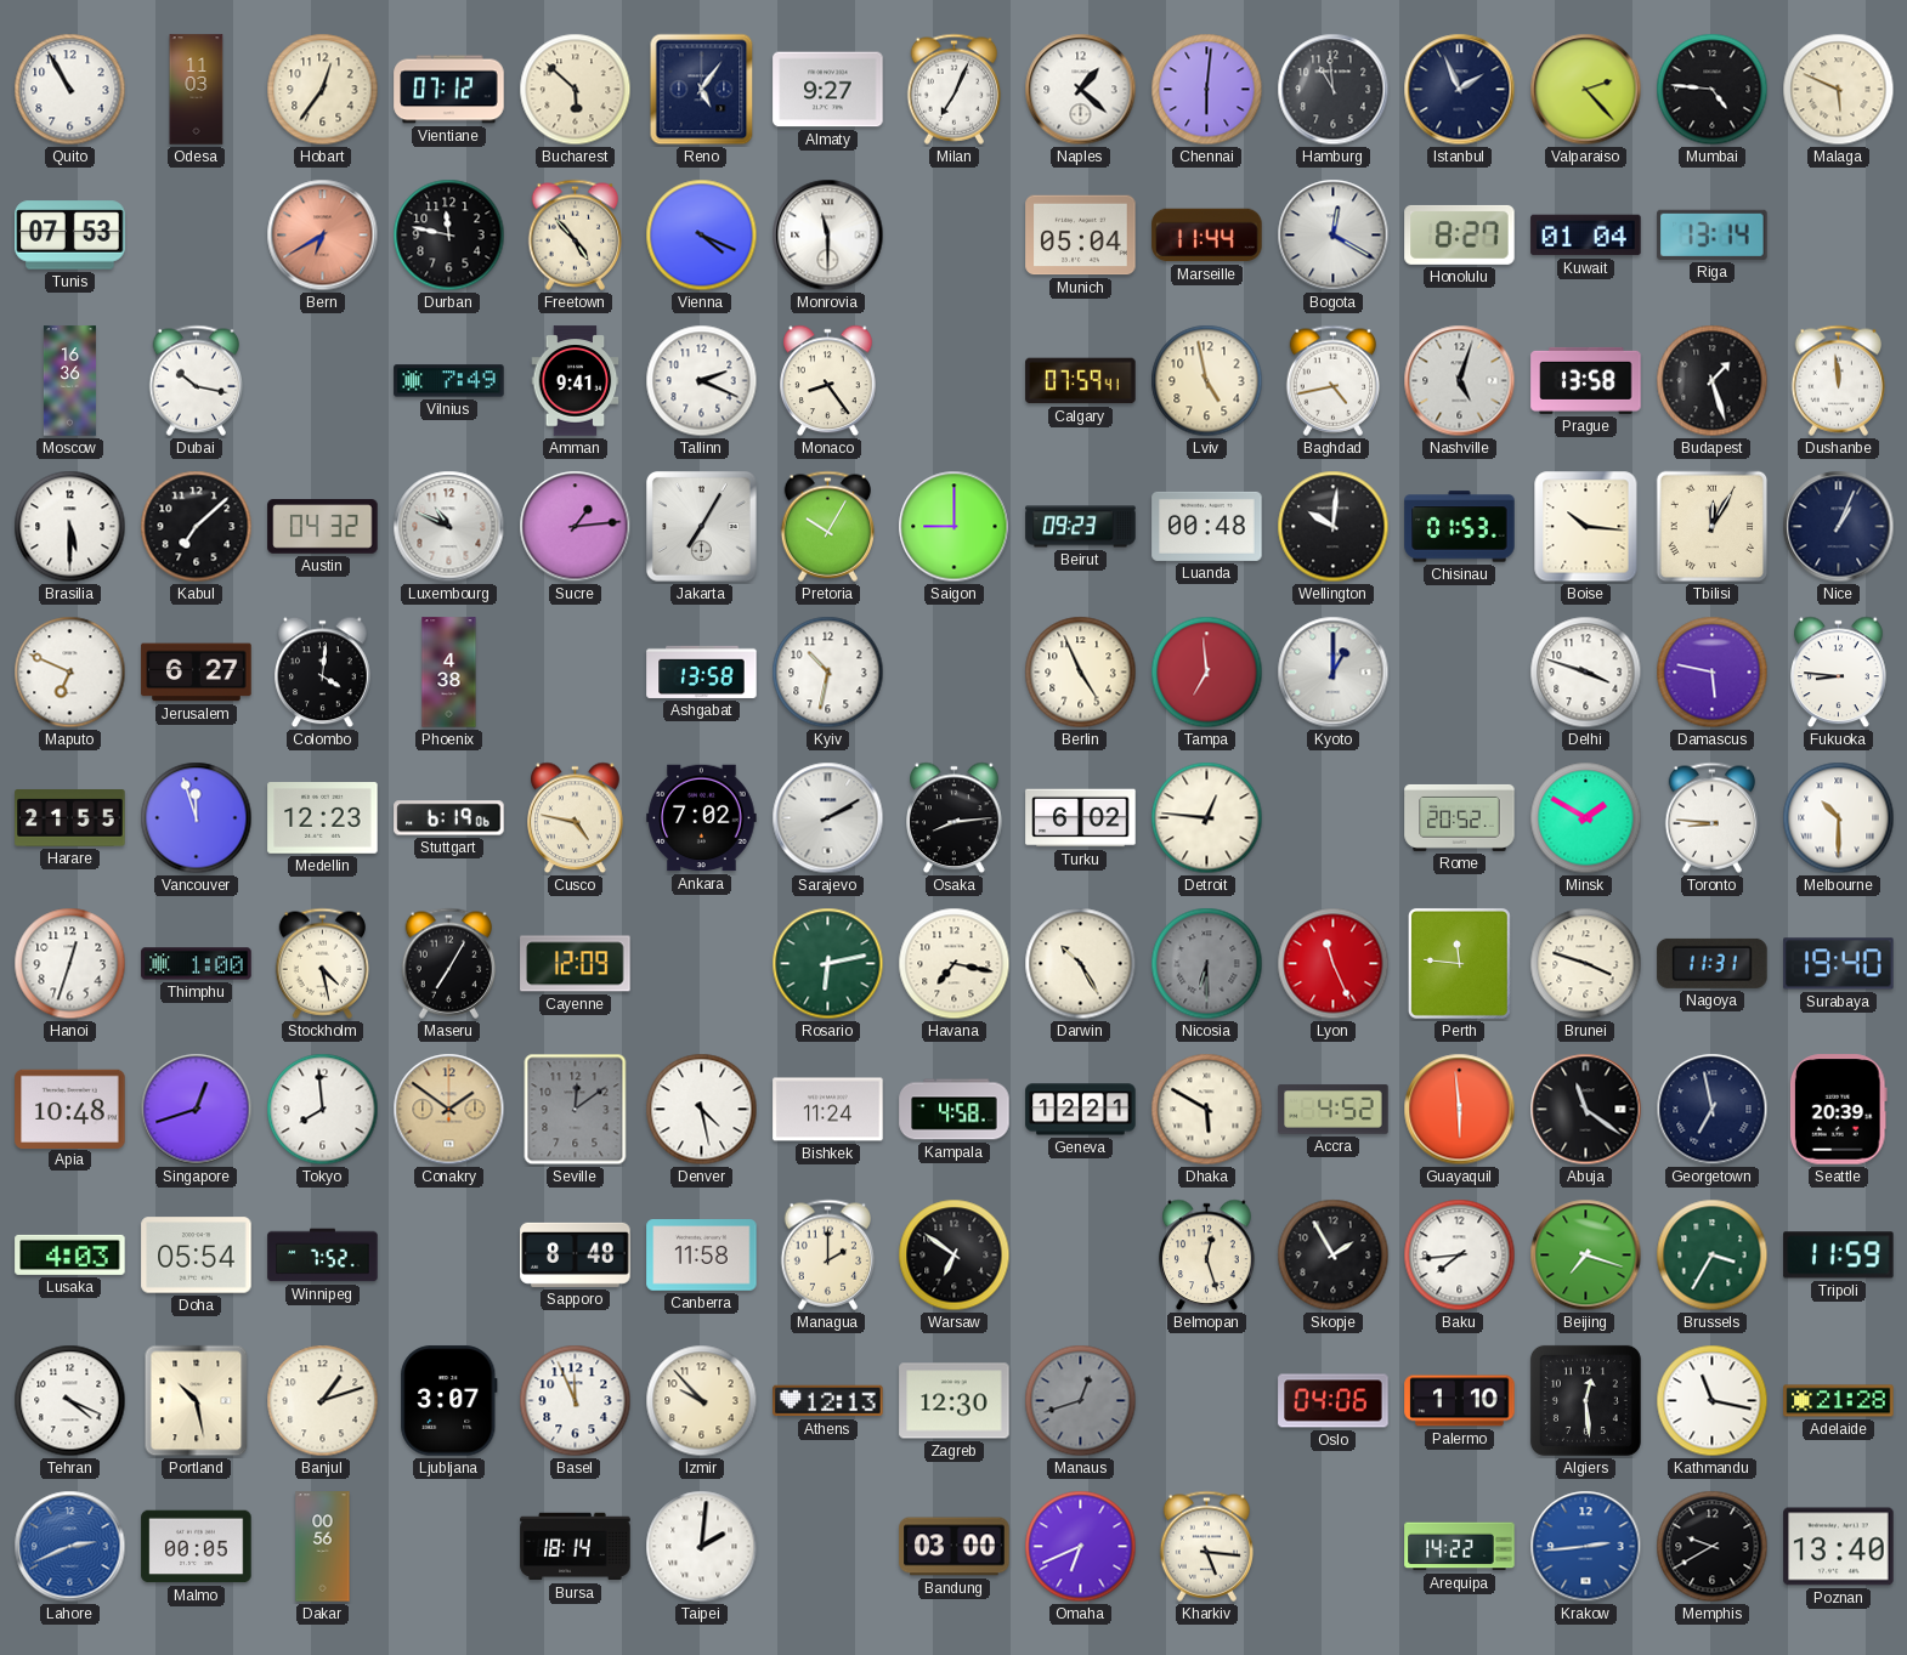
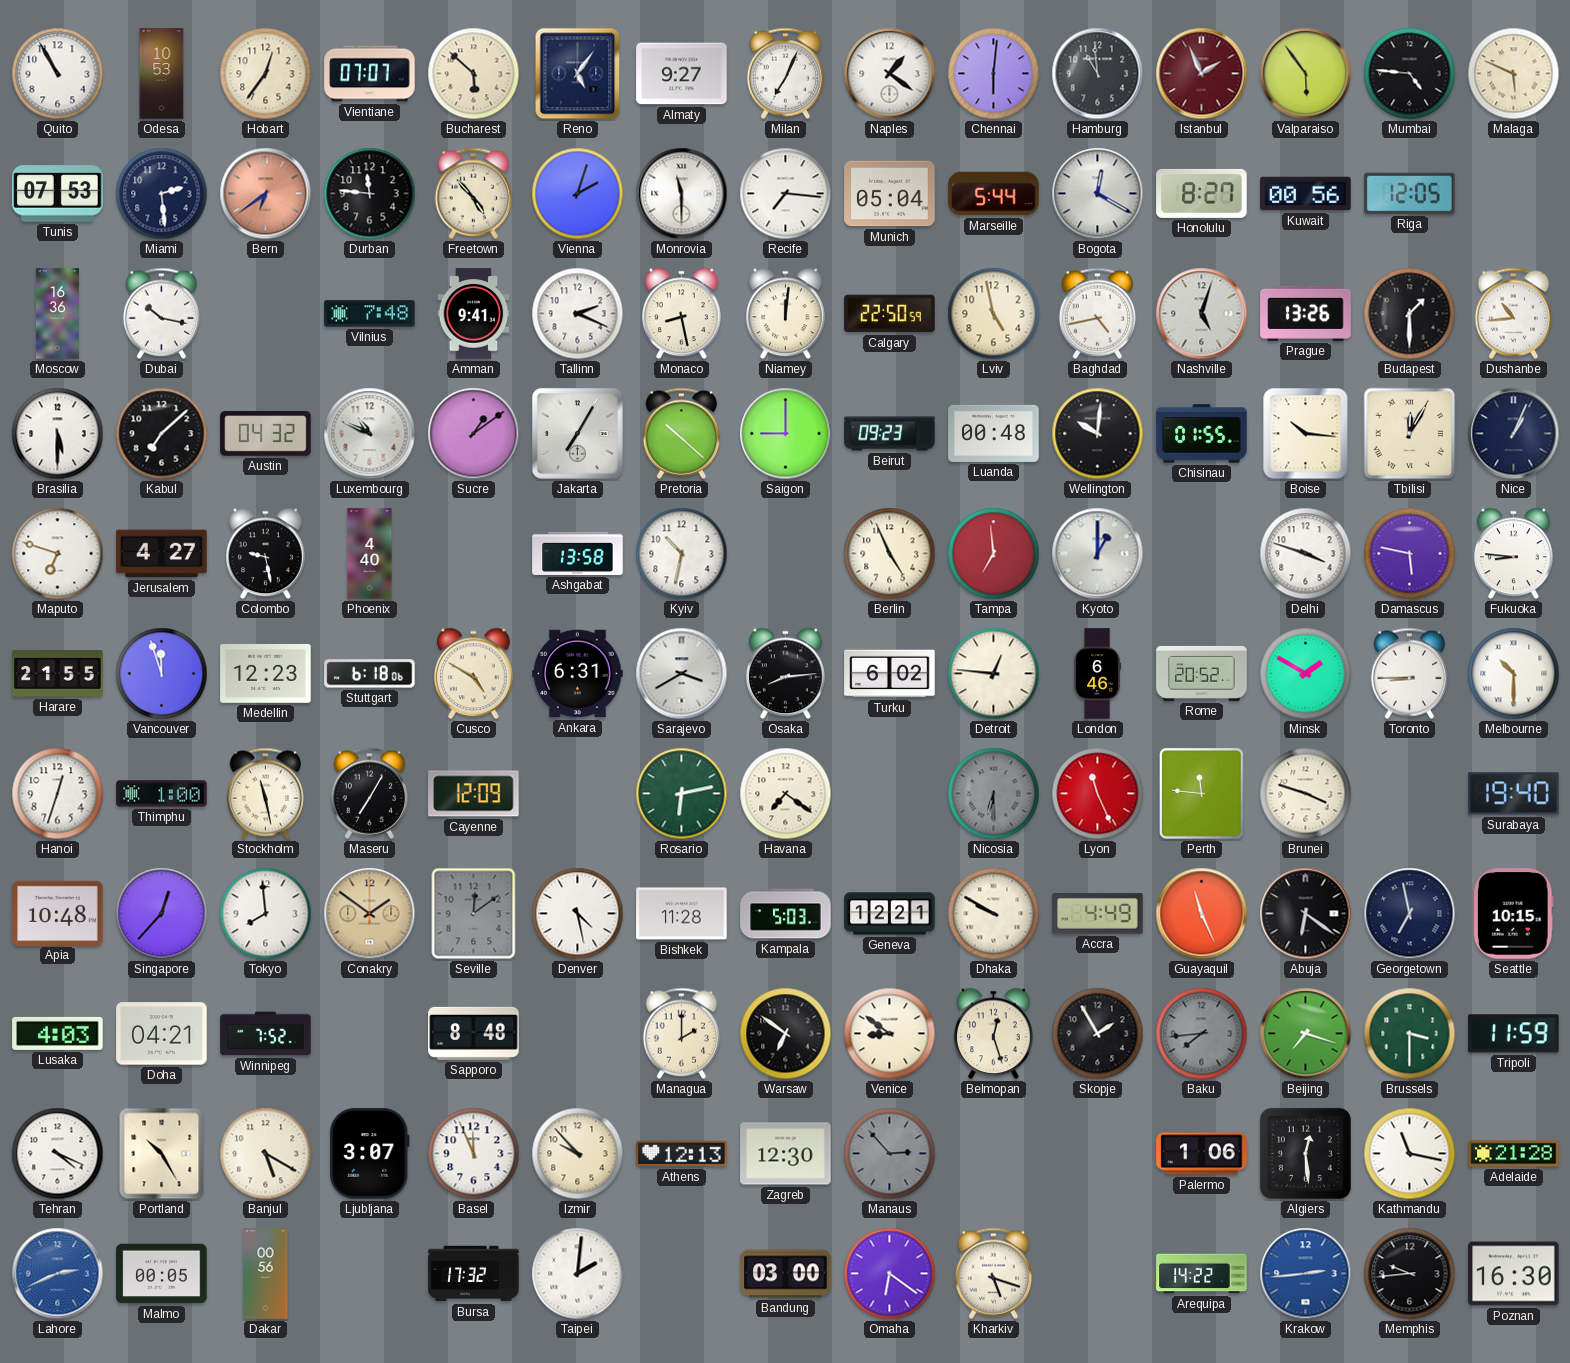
Odesa: 11:03 -> 10:53
Vientiane: 07:12 -> 07:07
Naples: 1:22 -> 1:21
Istanbul dial: navy -> burgundy
Valparaiso: 2:23 -> 5:54
Miami: none -> 2:29
Bern: 6:40 -> 6:39
Durban: 11:47 -> 11:46
Vienna: 4:19 -> 2:03
Recife: none -> 7:16
Marseille: 11:44 -> 5:44
Kuwait: 01:04 -> 00:56
Riga: 13:14 -> 12:05
Vilnius: 7:49 -> 7:48
Monaco: 8:24 -> 8:28
Niamey: none -> 12:01
Calgary: 07:59 -> 22:50
Prague: 13:58 -> 13:26
Budapest: 1:27 -> 1:30
Dushanbe: 11:59 -> 10:44
Sucre: 1:14 -> 1:09
Pretoria: 10:05 -> 10:22
Chisinau: 01:53 -> 01:55
Maputo: 6:49 -> 6:48
Jerusalem: 6:27 -> 4:27
Colombo: 4:01 -> 9:28
Phoenix: 4:38 -> 4:40
Stuttgart: 6:19 -> 6:18
Cusco: 4:47 -> 4:50
Ankara: 7:02 -> 6:31
Sarajevo: 2:10 -> 3:40
London: none -> 6:46
Toronto: 8:46 -> 8:45
Stockholm: 4:28 -> 11:28
Havana: 7:17 -> 7:21
Darwin: 10:25 -> none
Nagoya: 11:31 -> none
Singapore: 12:42 -> 12:37
Bishkek: 11:24 -> 11:28
Kampala: 4:58 -> 5:03
Dhaka: 5:50 -> 9:50
Accra: 4:52 -> 4:49
Guayaquil: 5:59 -> 11:26
Abuja: 11:21 -> 6:21
Seattle: 20:39 -> 10:15
Doha: 05:54 -> 04:21
Canberra: 11:58 -> none
Venice: none -> 8:51
Baku dial: white -> grey
Brussels: 3:35 -> 3:30
Portland: 10:28 -> 10:25
Banjul: 1:12 -> 5:20
Manaus: 12:42 -> 2:53
Oslo: 04:06 -> none
Palermo: 1:10 -> 1:06
Bursa: 18:14 -> 17:32
Omaha: 6:41 -> 6:21
Kharkiv: 5:16 -> 5:18
Memphis: 9:40 -> 9:44
Poznan: 13:40 -> 16:30
